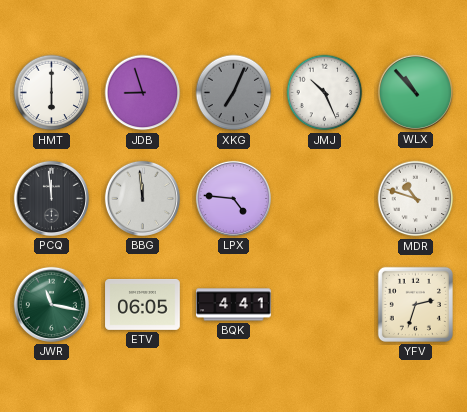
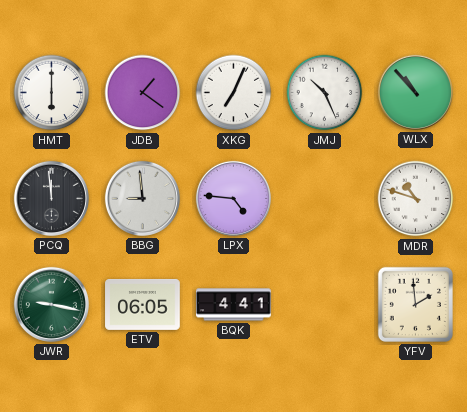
JDB: 8:57 -> 1:21
XKG dial: grey -> white
BBG: 11:59 -> 8:59
JWR: 11:17 -> 9:17
YFV: 2:33 -> 1:59
